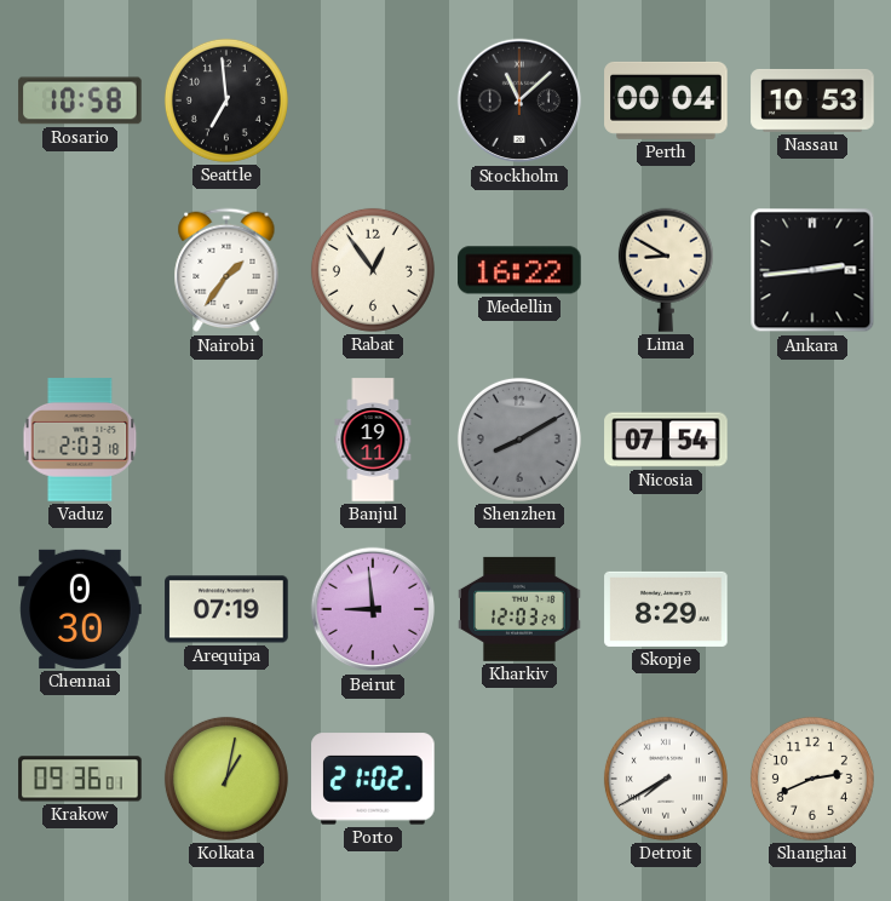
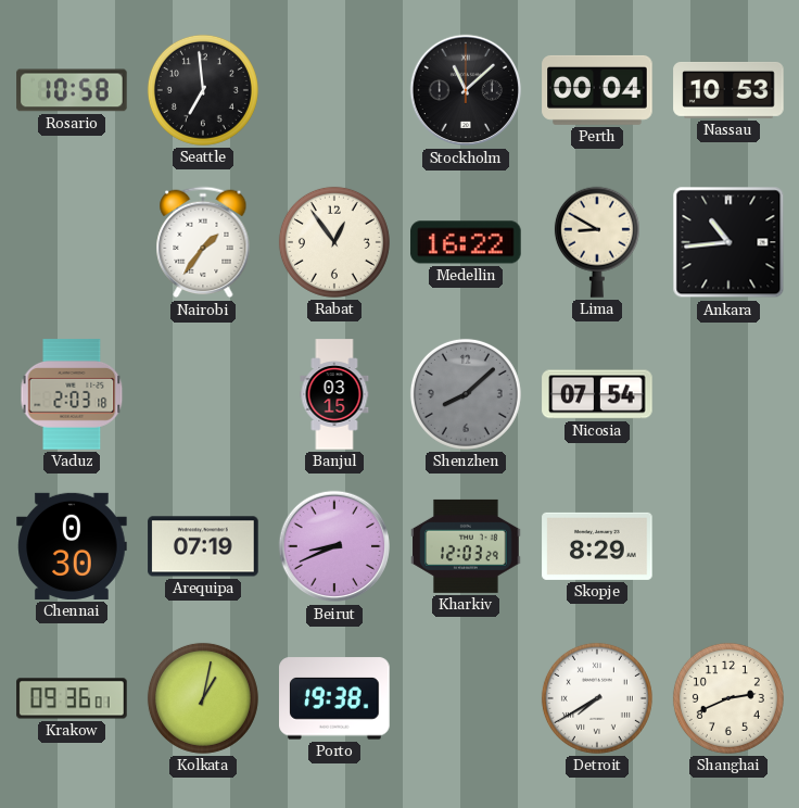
Ankara: 2:44 -> 10:44
Banjul: 19:11 -> 03:15
Shenzhen: 8:10 -> 8:08
Beirut: 8:59 -> 8:41
Porto: 21:02 -> 19:38
